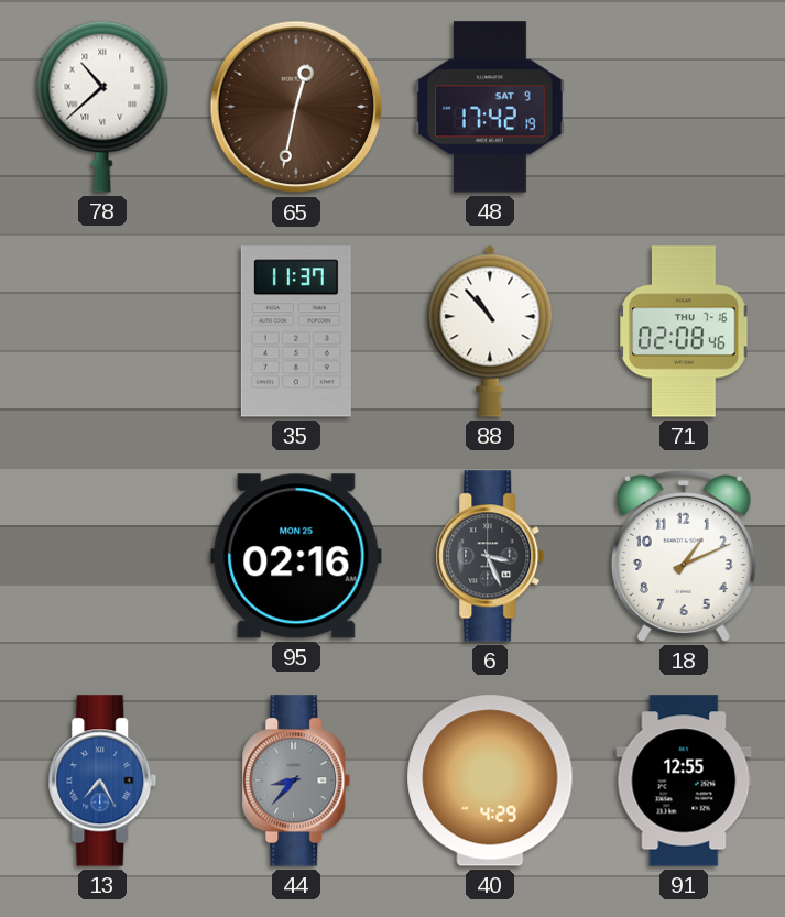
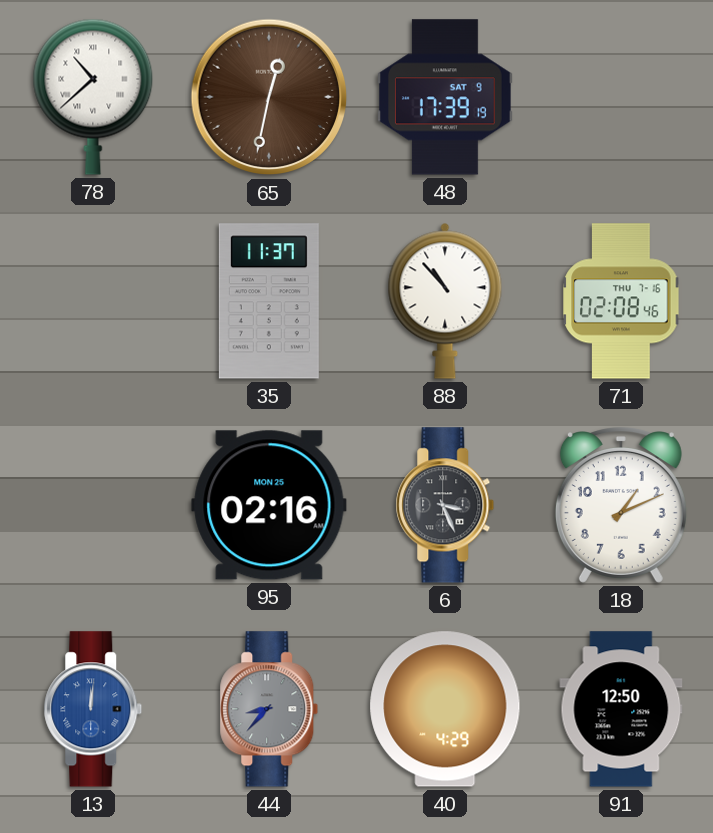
48: 17:42 -> 17:39
13: 7:25 -> 12:01
91: 12:55 -> 12:50
